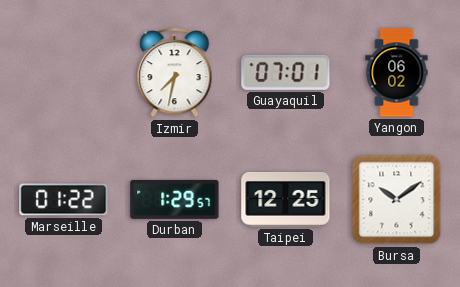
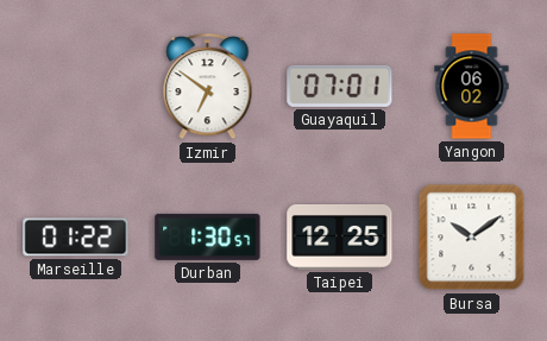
Izmir: 7:32 -> 6:51
Durban: 1:29 -> 1:30
